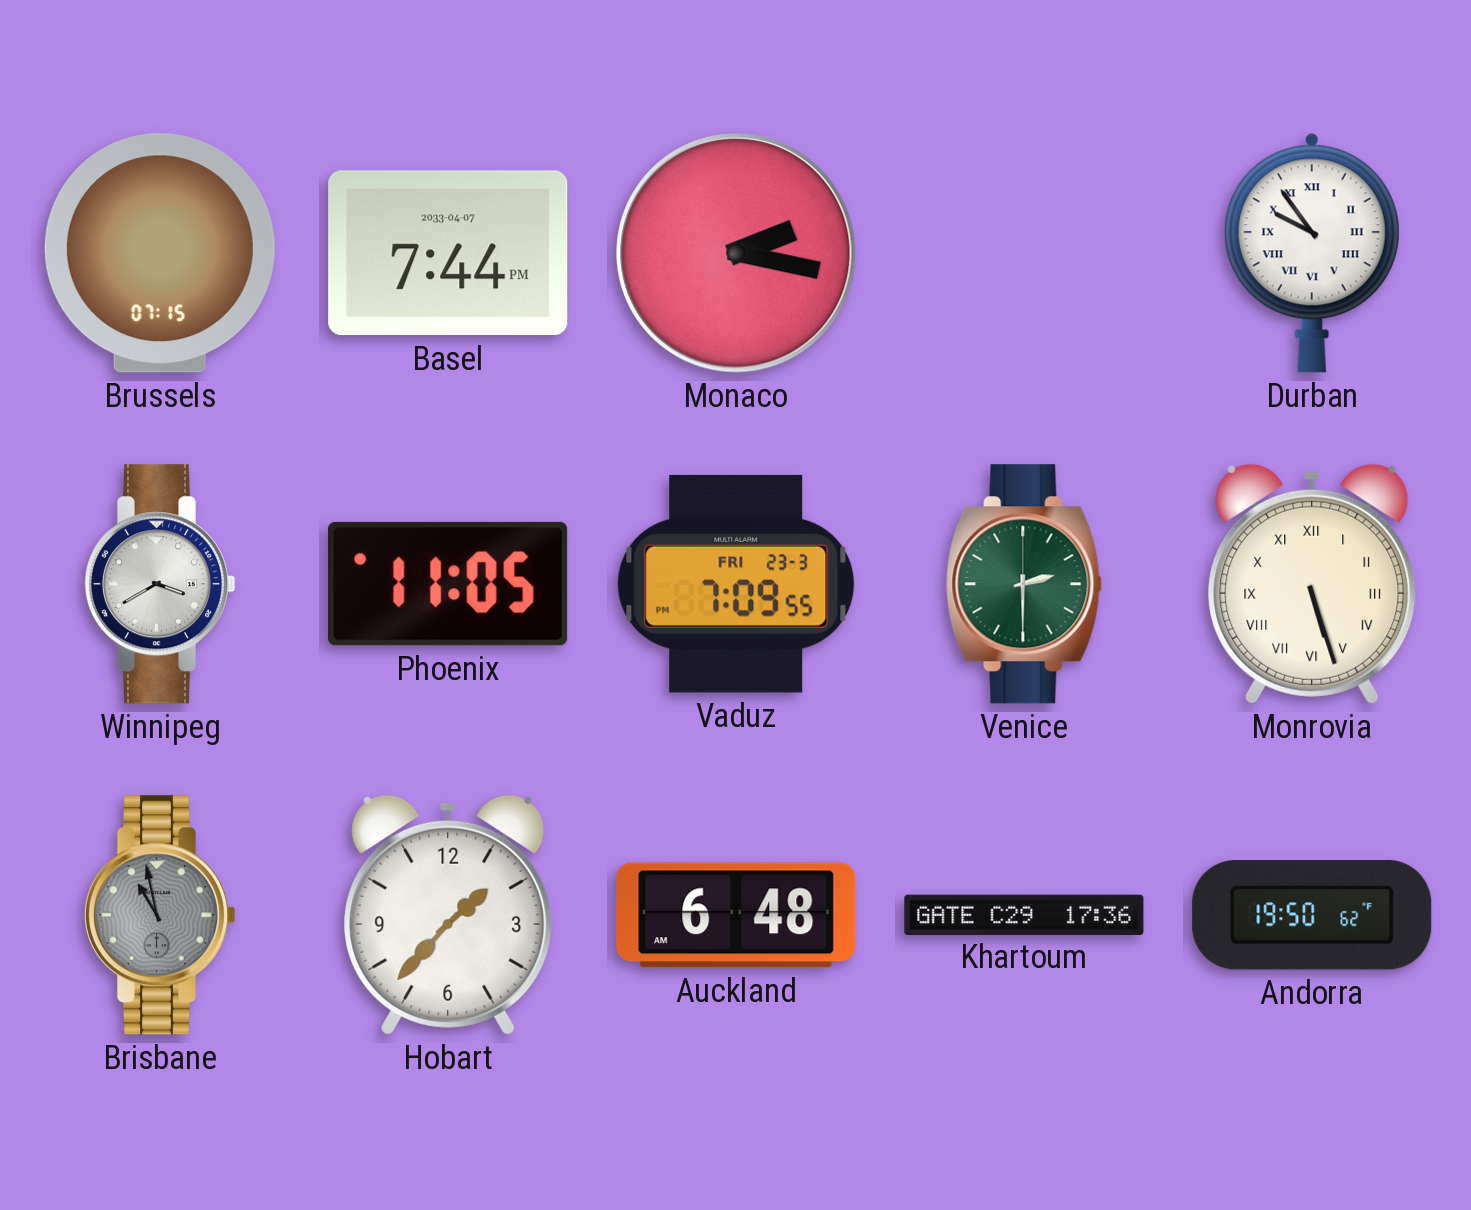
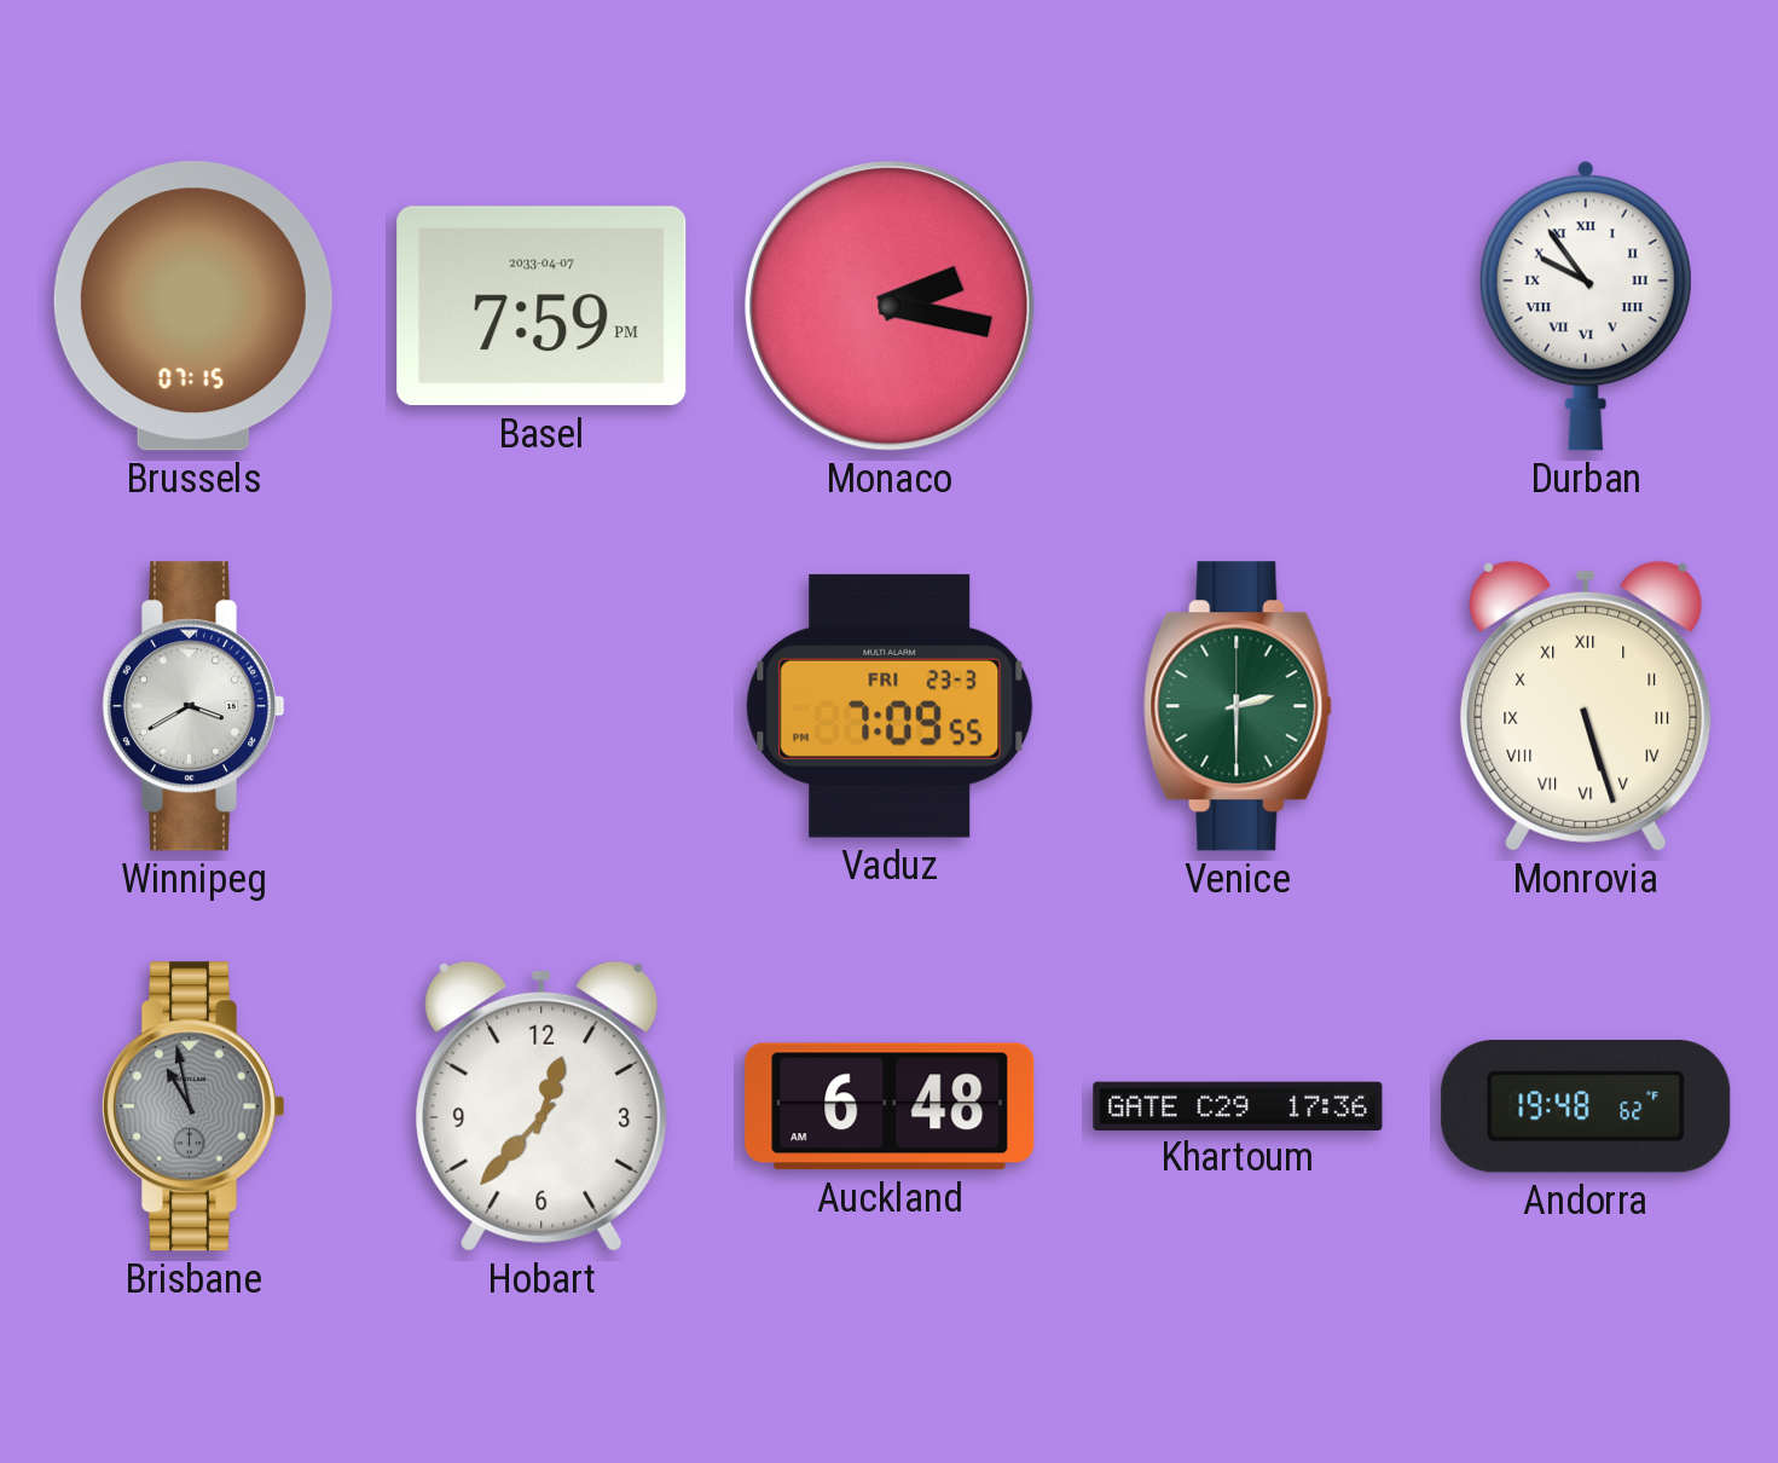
Basel: 7:44 -> 7:59
Phoenix: 11:05 -> none
Hobart: 1:37 -> 12:37
Andorra: 19:50 -> 19:48
